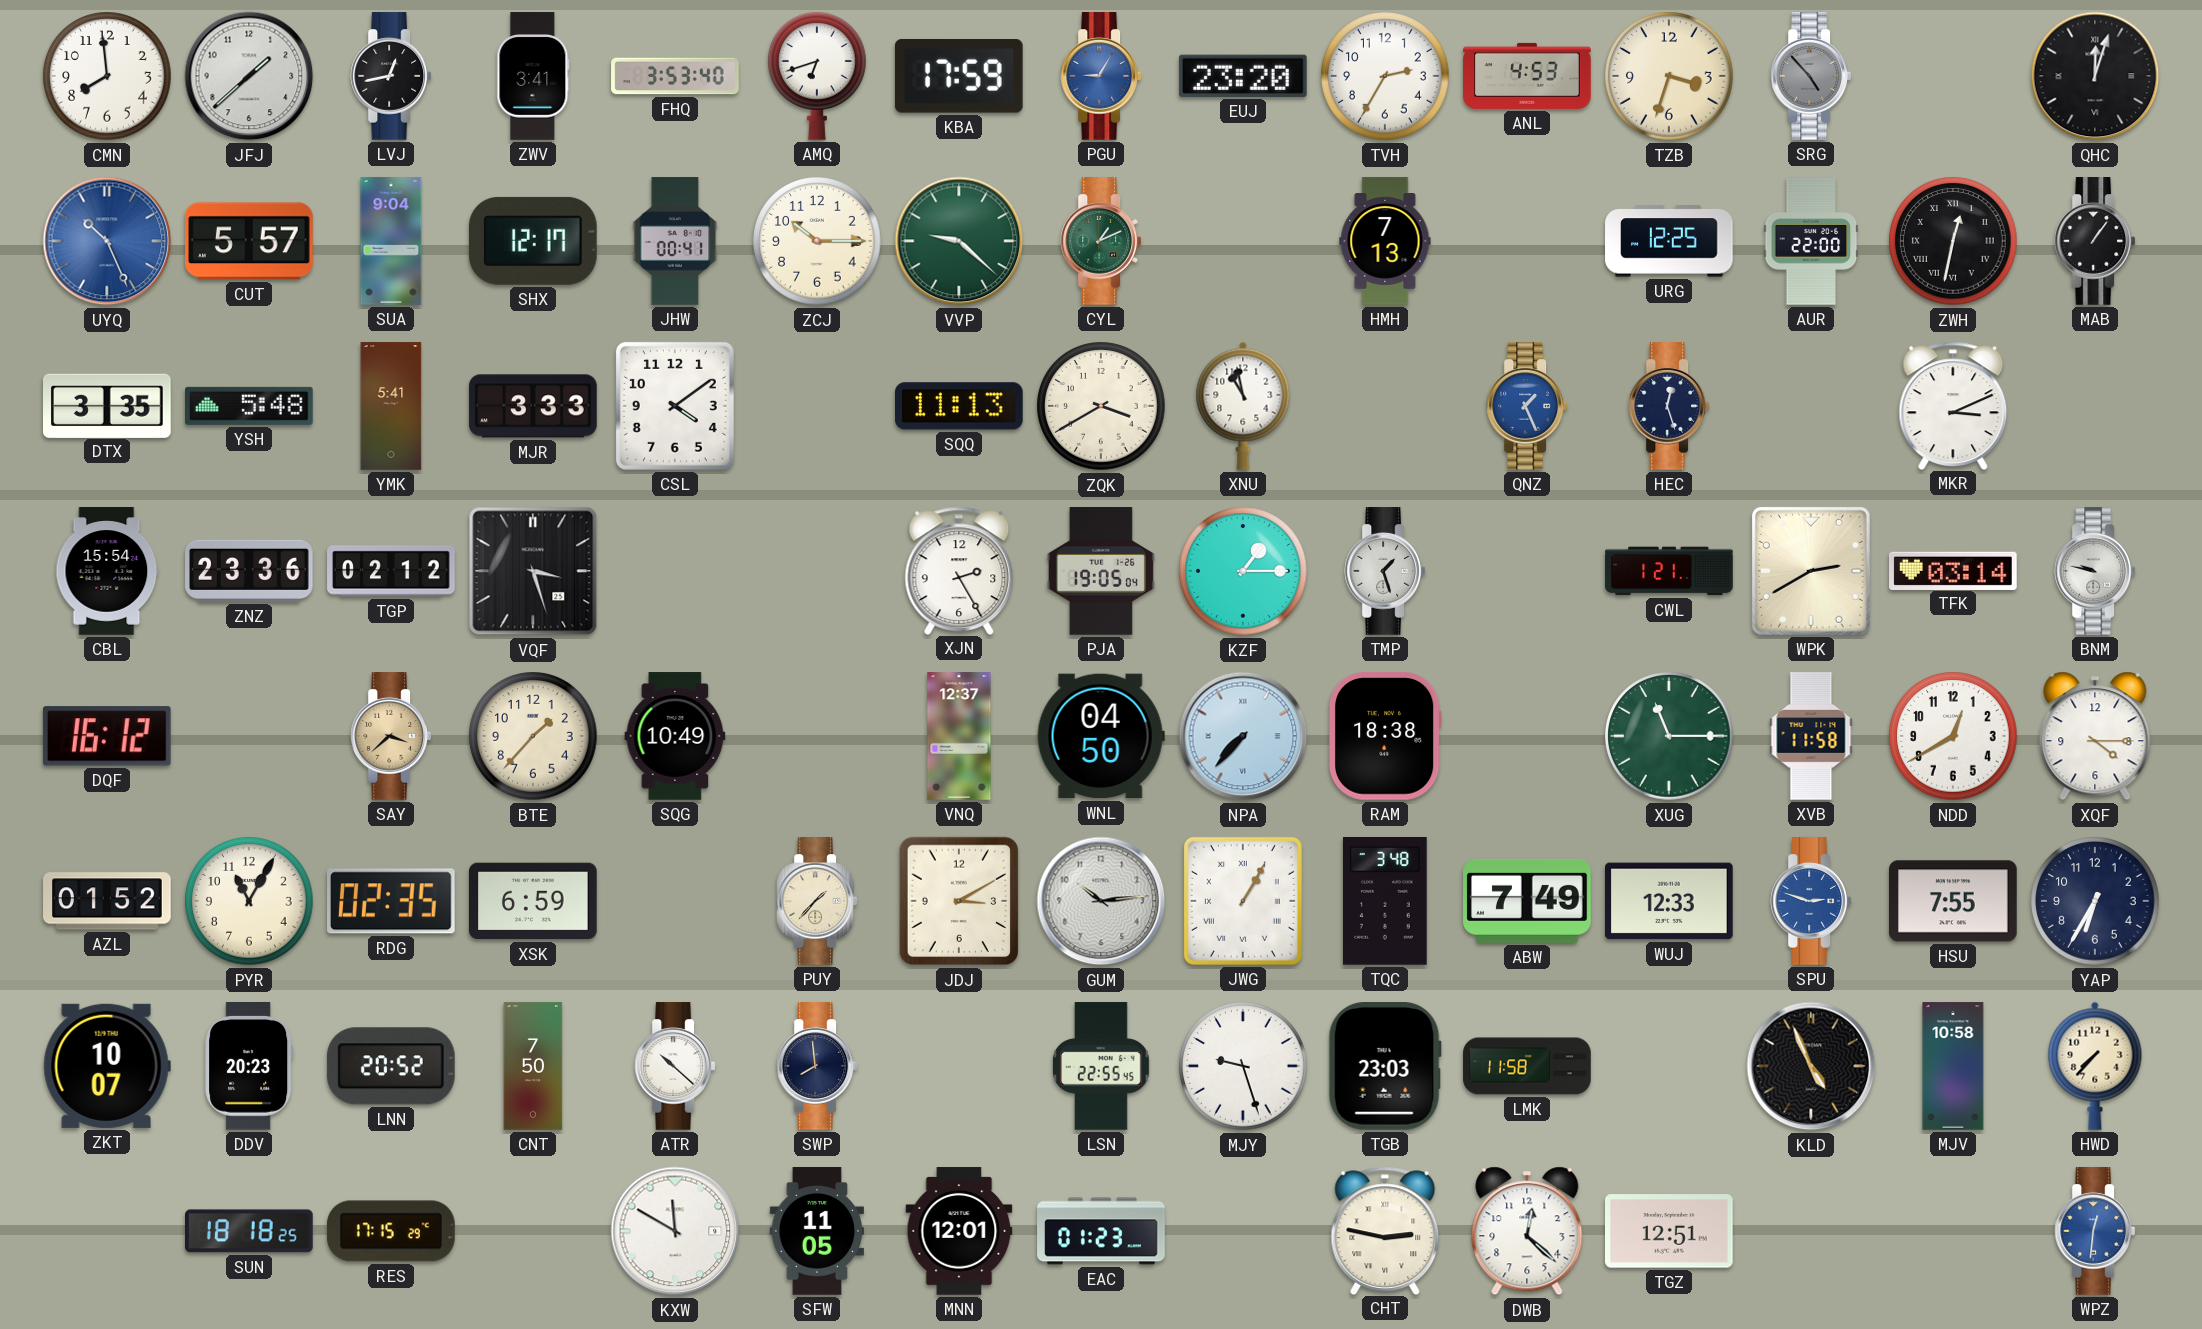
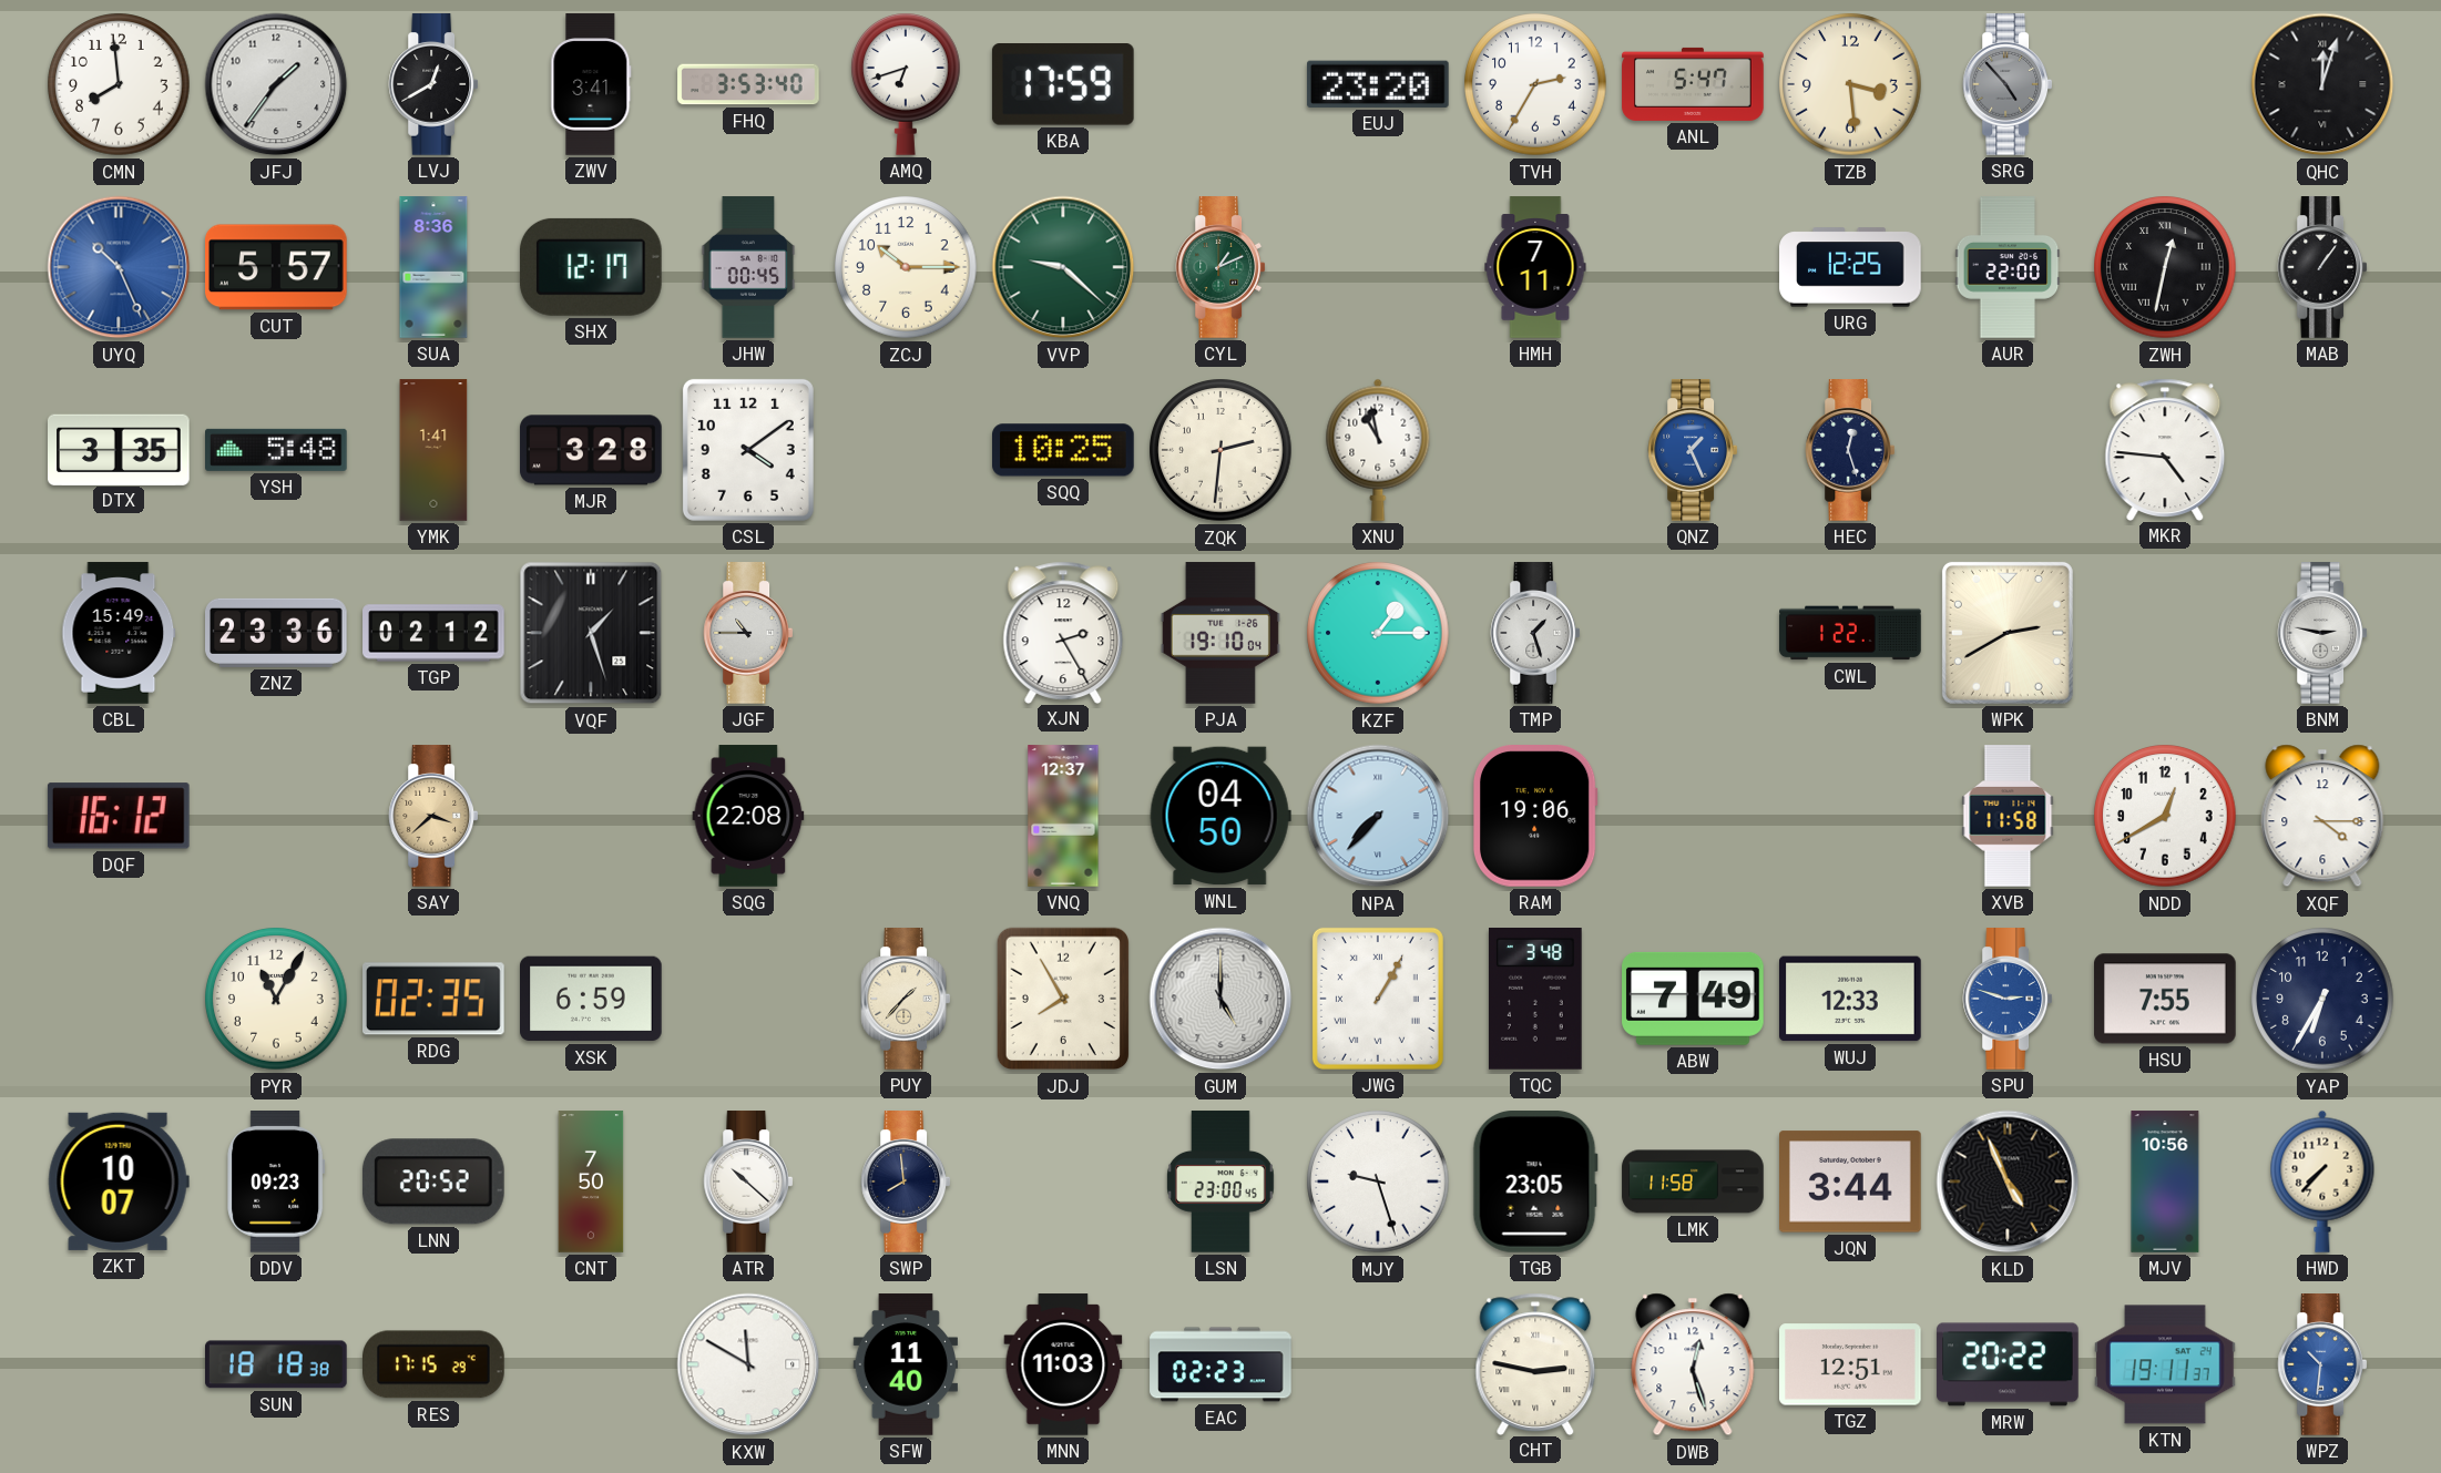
JFJ: 1:38 -> 1:36
LVJ: 12:43 -> 12:40
PGU: 9:05 -> none
ANL: 4:53 -> 5:47
TZB: 3:33 -> 3:29
SUA: 9:04 -> 8:36
JHW: 00:41 -> 00:45
HMH: 7:13 -> 7:11
YMK: 5:41 -> 1:41
MJR: 3:33 -> 3:28
SQQ: 11:13 -> 10:25
ZQK: 3:40 -> 2:31
MKR: 3:11 -> 4:46
CBL: 15:54 -> 15:49
VQF: 3:27 -> 1:27
JGF: none -> 10:45
PJA: 19:05 -> 19:10
CWL: 1:21 -> 1:22
TFK: 03:14 -> none
BNM: 9:47 -> 2:47
BTE: 1:37 -> none
SQG: 10:49 -> 22:08
RAM: 18:38 -> 19:06
XUG: 11:15 -> none
AZL: 01:52 -> none
JDJ: 3:10 -> 7:55
GUM: 10:14 -> 5:00
DDV: 20:23 -> 09:23
LSN: 22:55 -> 23:00
TGB: 23:03 -> 23:05
JQN: none -> 3:44
MJV: 10:58 -> 10:56
SUN: 18:18:25 -> 18:18:38
SFW: 11:05 -> 11:40
MNN: 12:01 -> 11:03
EAC: 01:23 -> 02:23
DWB: 12:22 -> 12:27
MRW: none -> 20:22
KTN: none -> 19:11
WPZ: 12:31 -> 10:31
